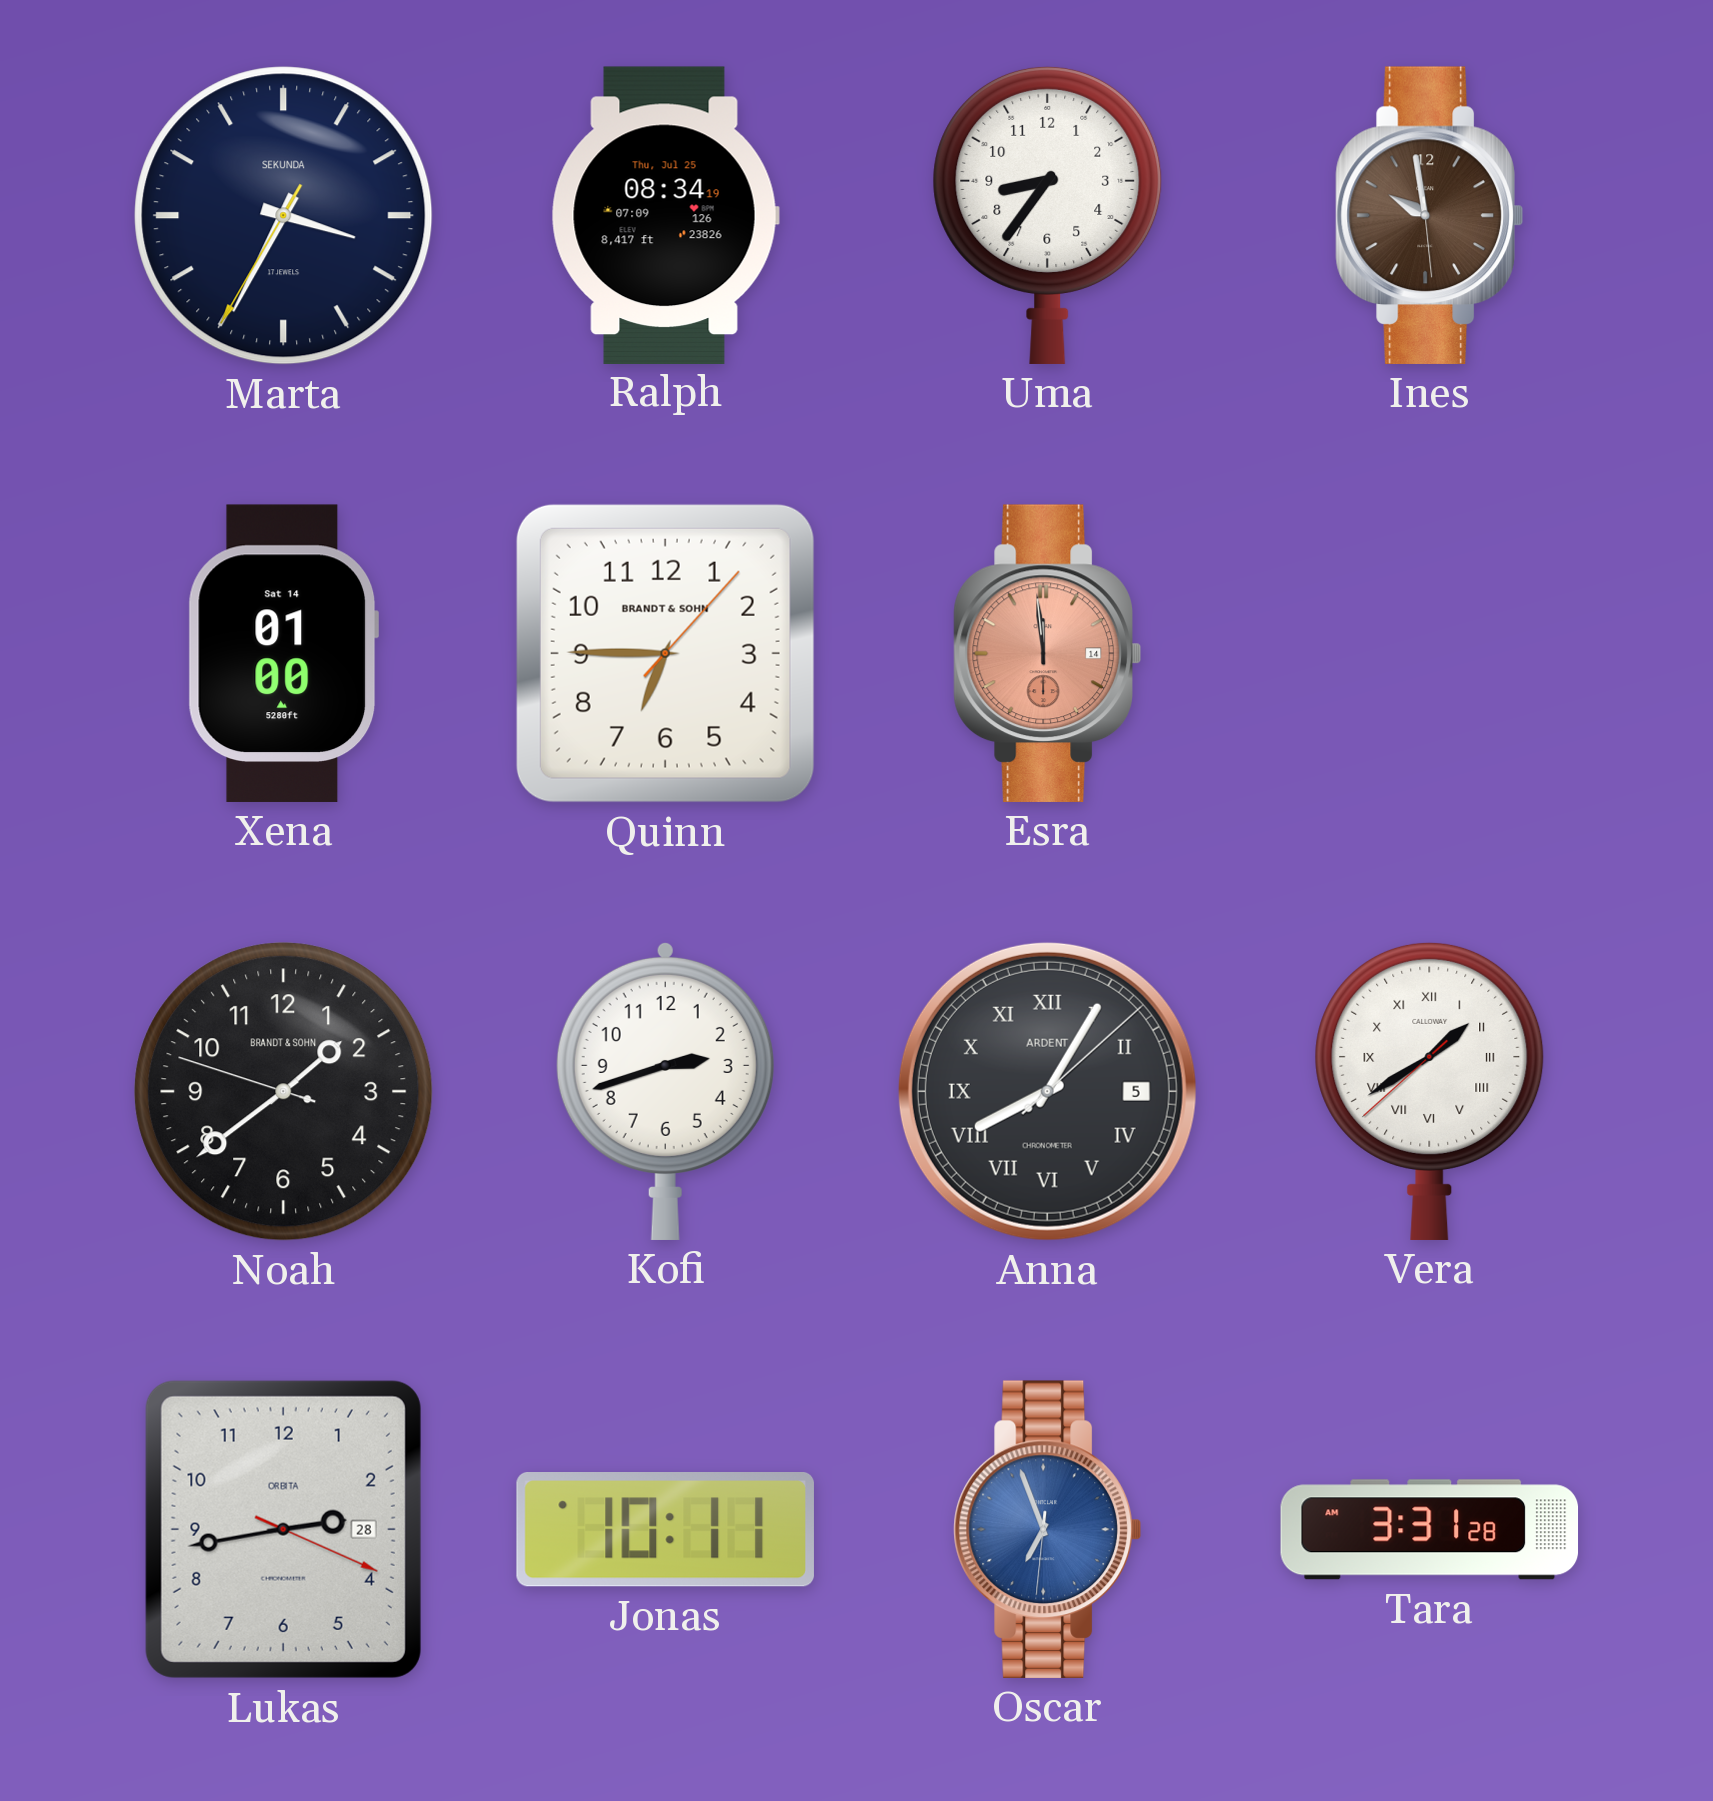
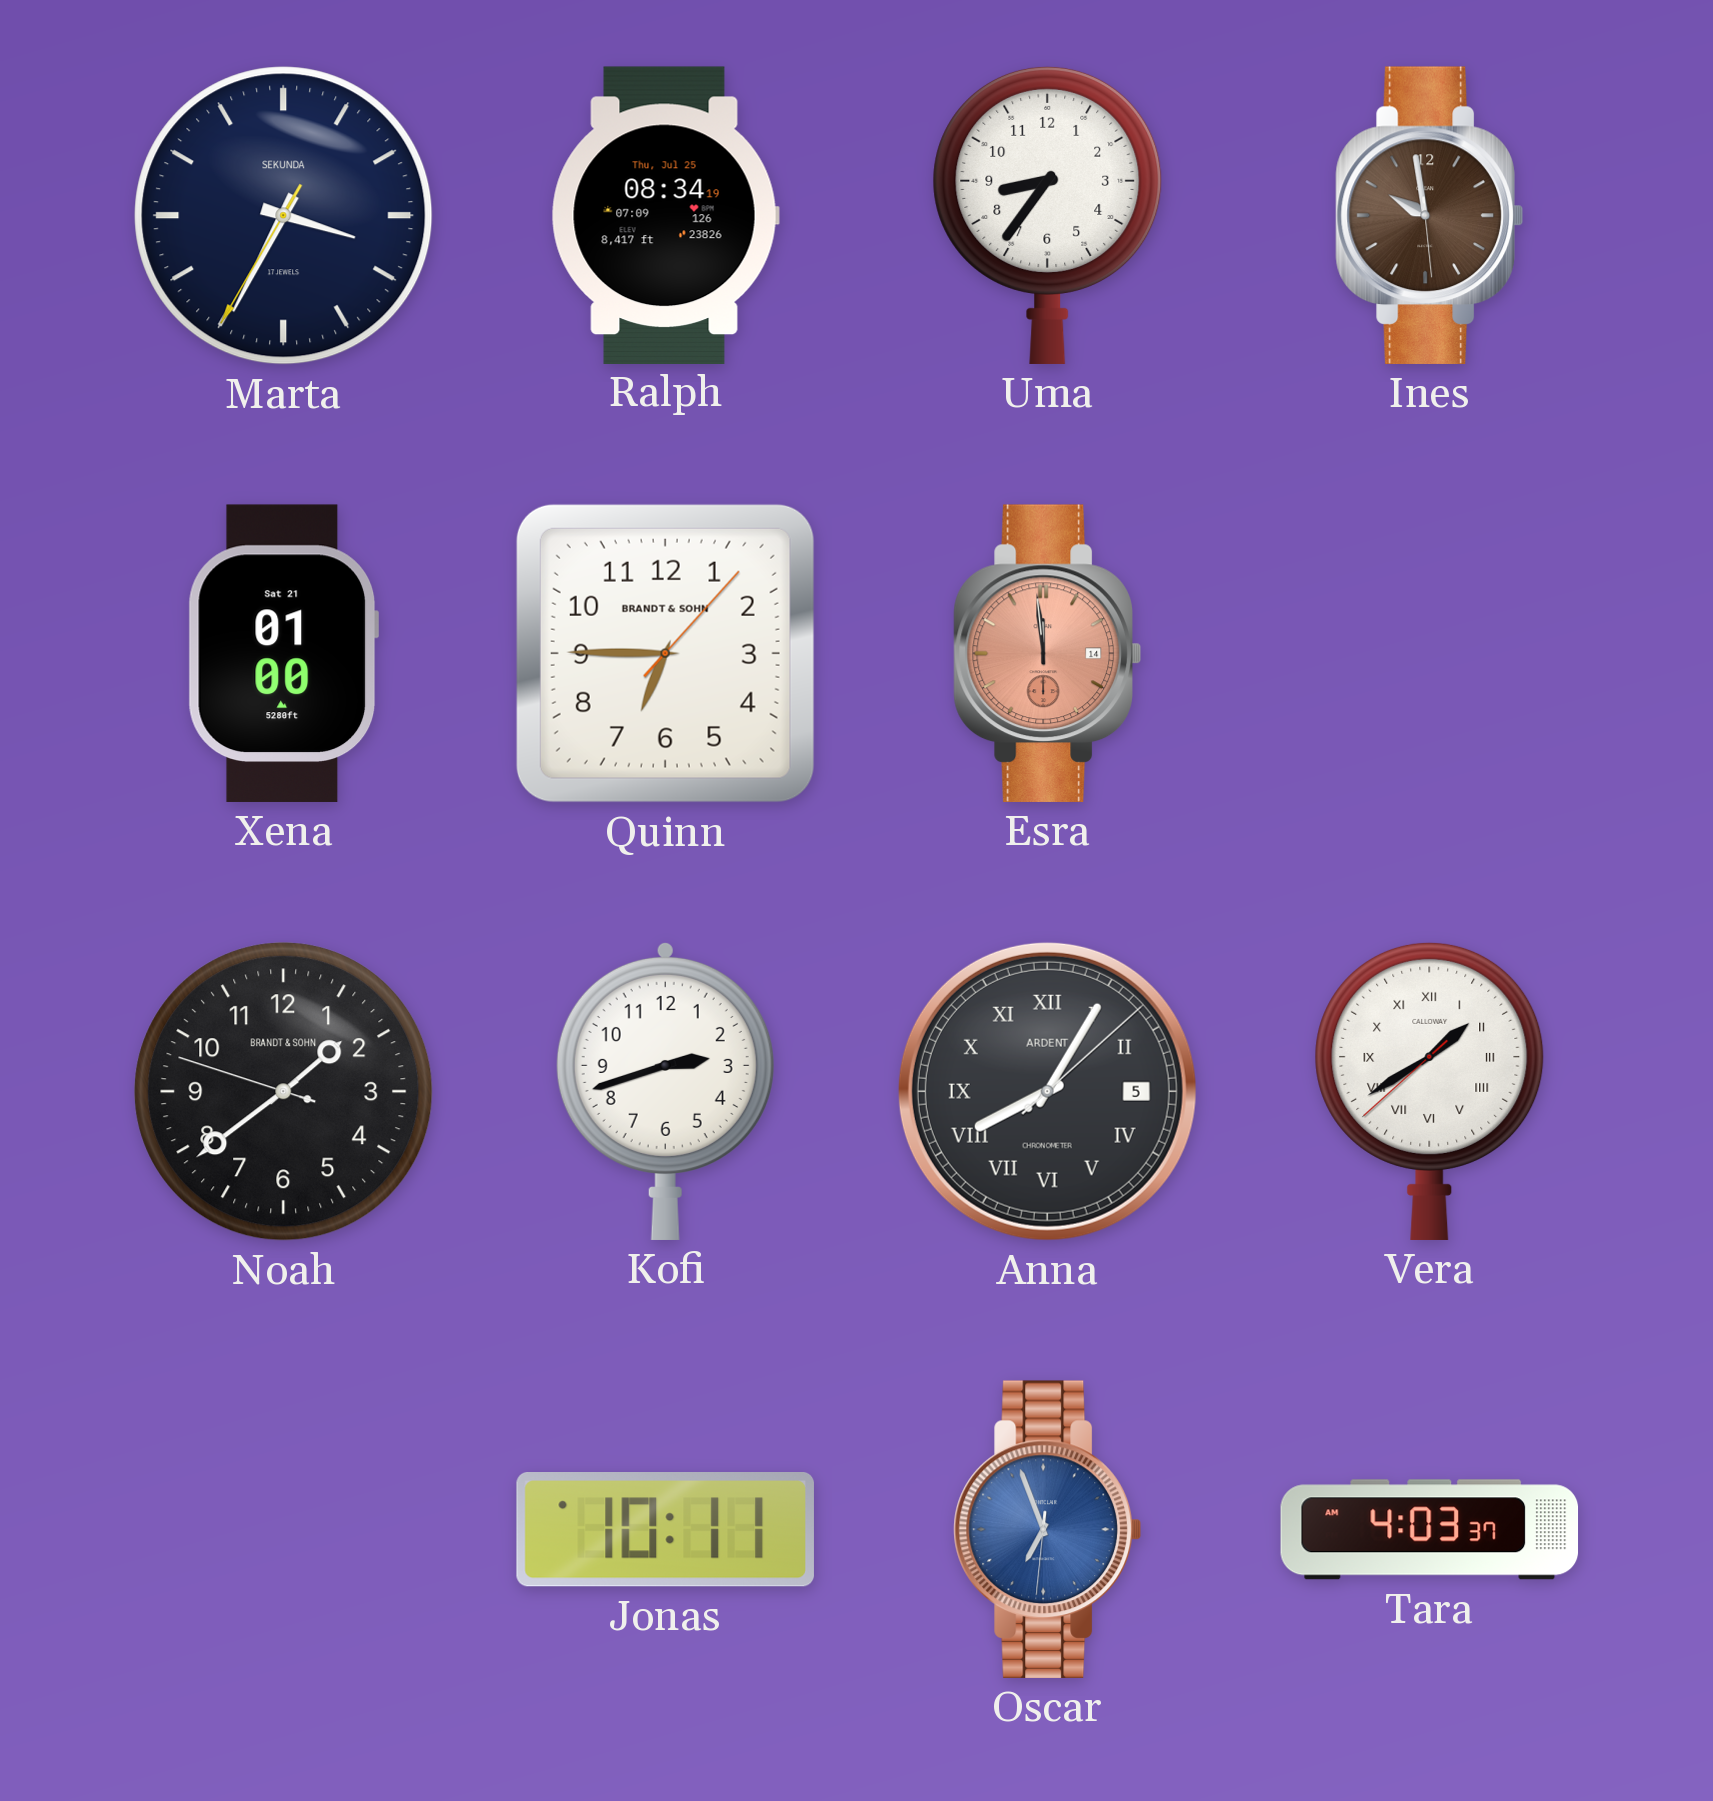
Xena date: Sat 14 -> Sat 21
Lukas: 2:43 -> none
Tara: 3:31 -> 4:03
